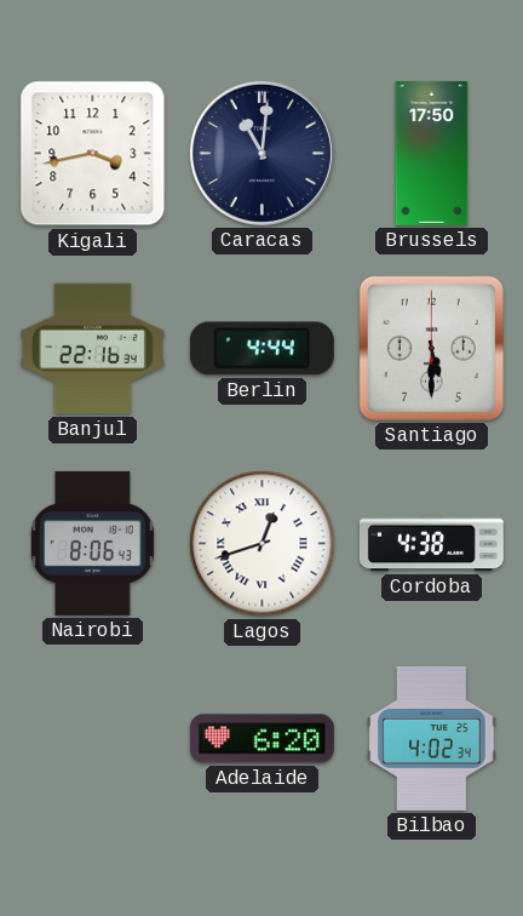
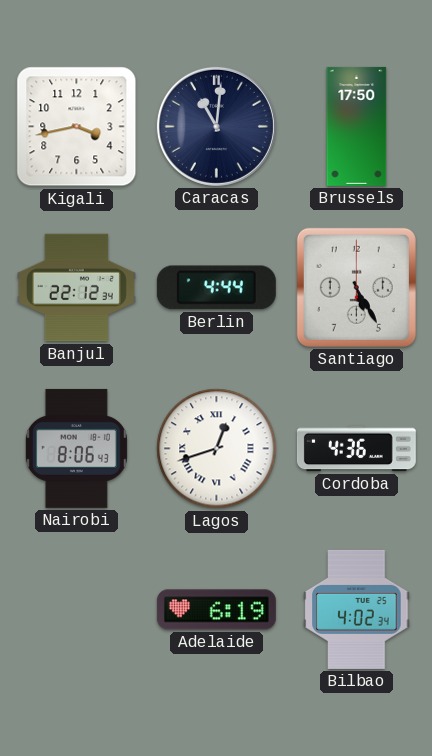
Banjul: 22:16 -> 22:12
Santiago: 5:30 -> 5:25
Cordoba: 4:38 -> 4:36
Adelaide: 6:20 -> 6:19
